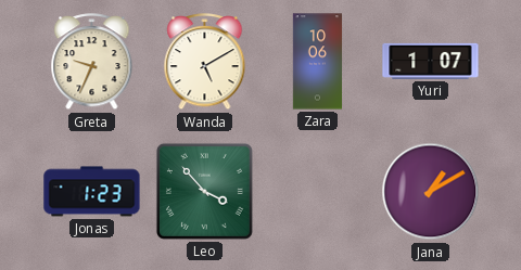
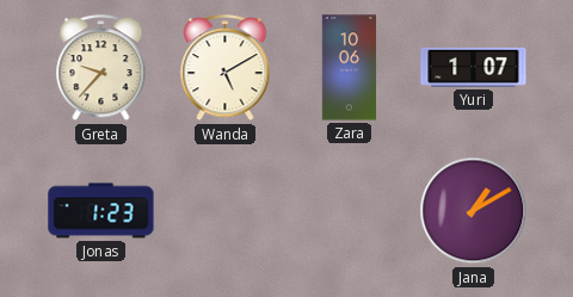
Greta: 9:34 -> 9:37
Leo: 3:53 -> none
